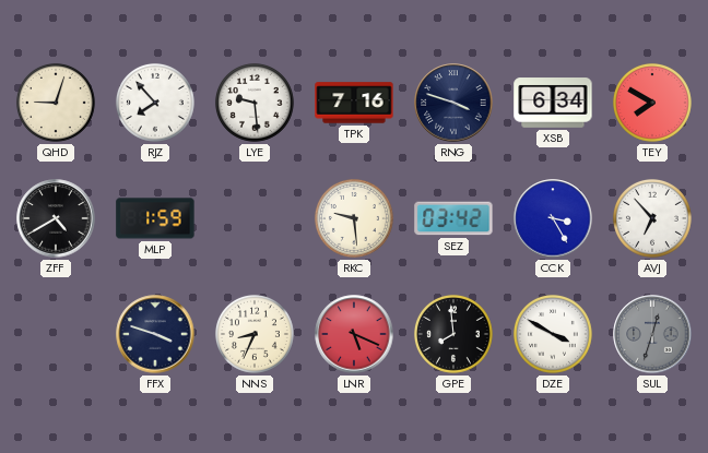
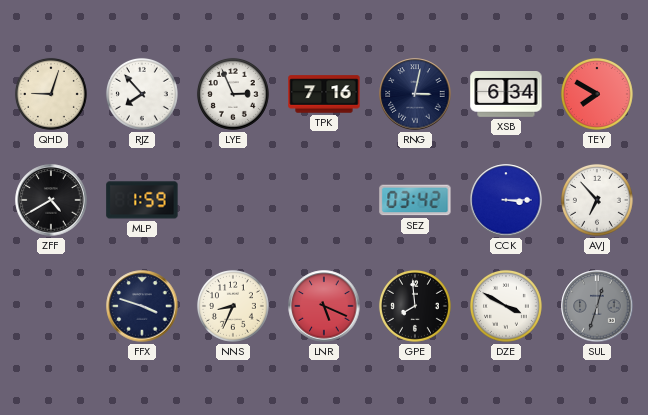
LYE: 9:29 -> 2:56
RNG: 3:48 -> 3:02
RKC: 9:29 -> none
CCK: 3:25 -> 3:15
